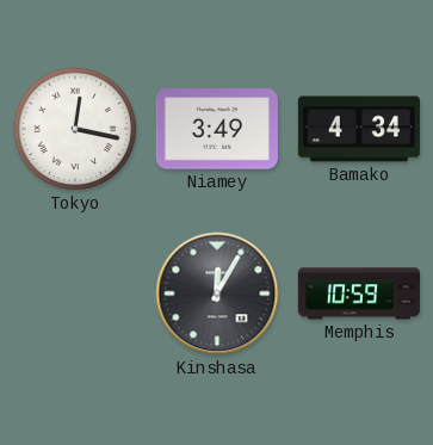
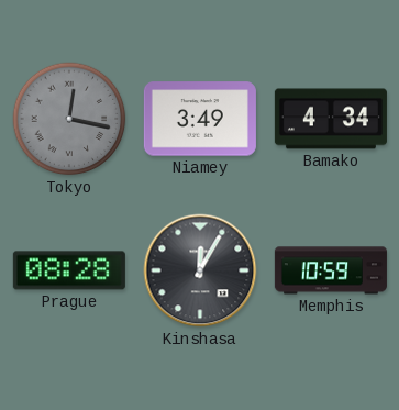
Tokyo dial: white -> grey
Prague: none -> 08:28
